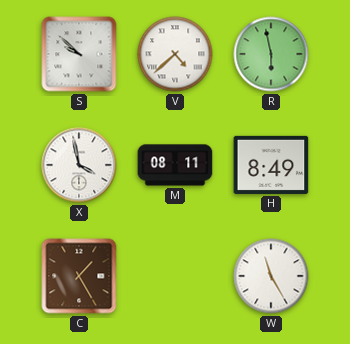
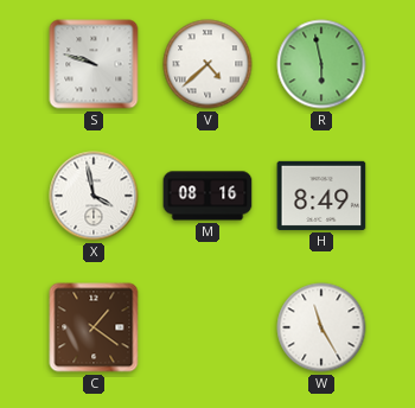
S: 9:52 -> 9:48
M: 08:11 -> 08:16
C: 1:25 -> 1:21
